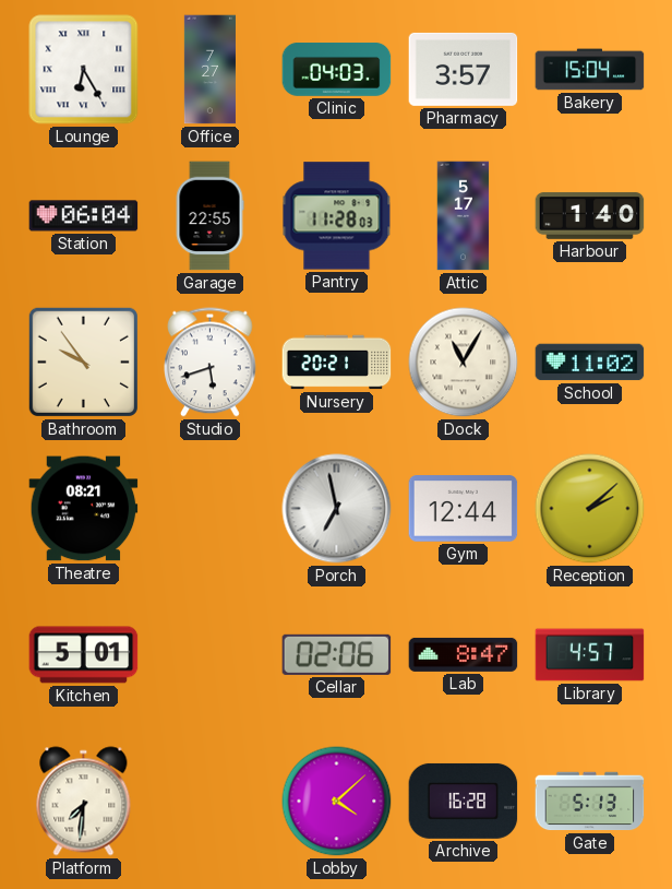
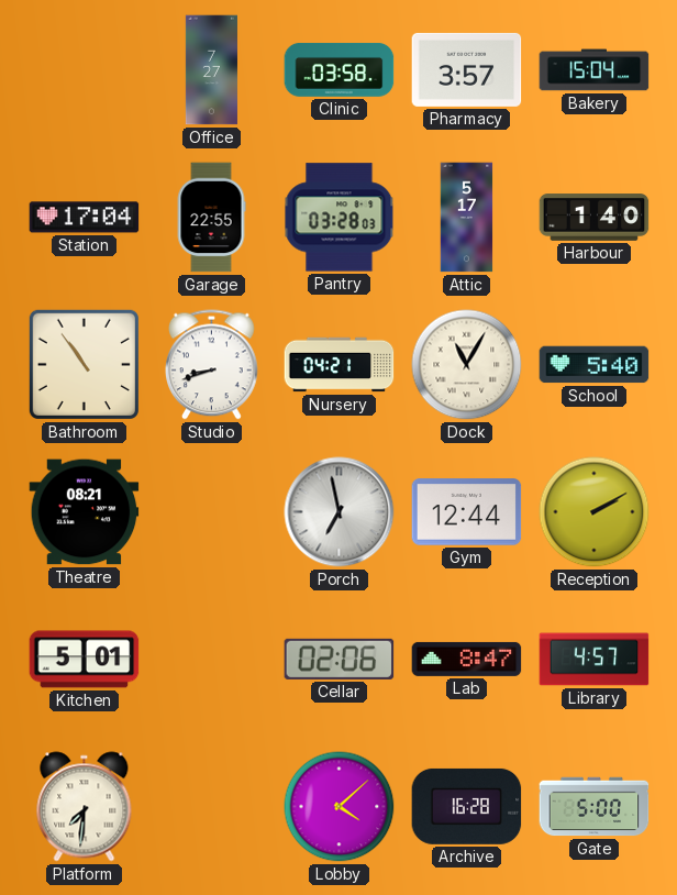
Lounge: 6:25 -> none
Clinic: 04:03 -> 03:58
Station: 06:04 -> 17:04
Pantry: 11:28 -> 03:28
Bathroom: 9:54 -> 10:54
Studio: 5:42 -> 8:42
Nursery: 20:21 -> 04:21
School: 11:02 -> 5:40
Reception: 2:08 -> 2:10
Gate: 5:13 -> 5:00
